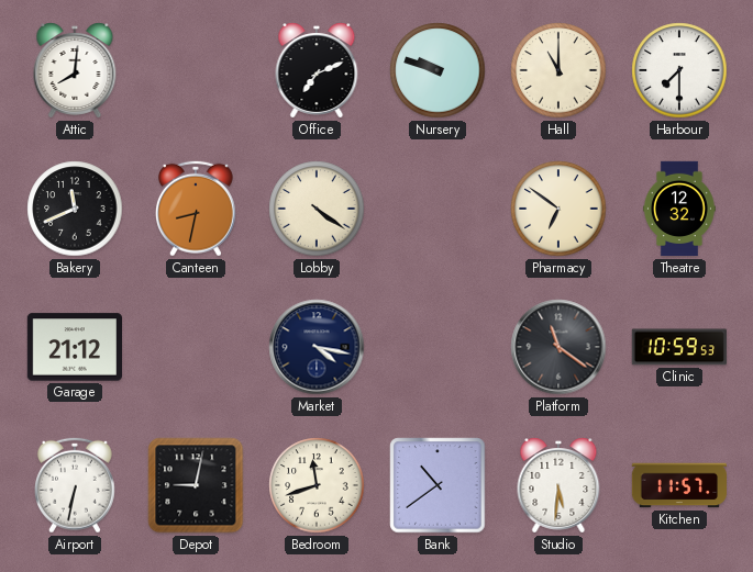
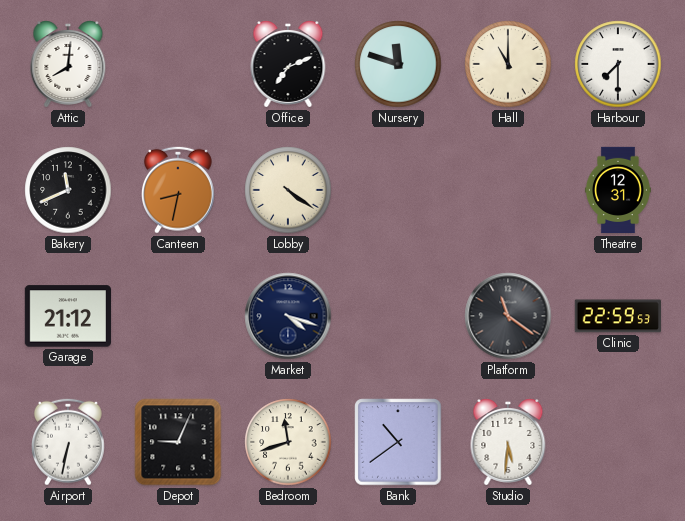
Nursery: 9:48 -> 11:48
Pharmacy: 6:51 -> none
Theatre: 12:32 -> 12:31
Market: 4:17 -> 4:18
Clinic: 10:59 -> 22:59
Depot: 9:02 -> 9:04
Kitchen: 11:57 -> none
